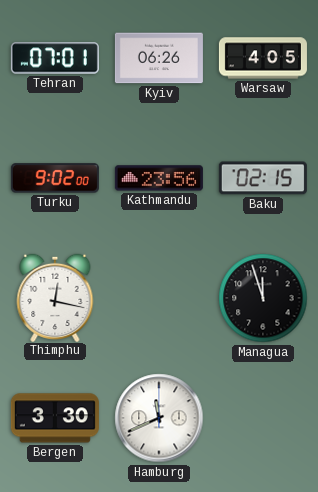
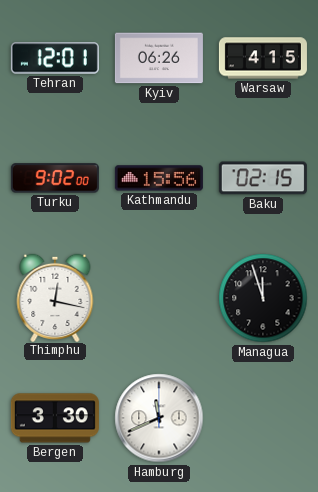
Tehran: 07:01 -> 12:01
Warsaw: 4:05 -> 4:15
Kathmandu: 23:56 -> 15:56
